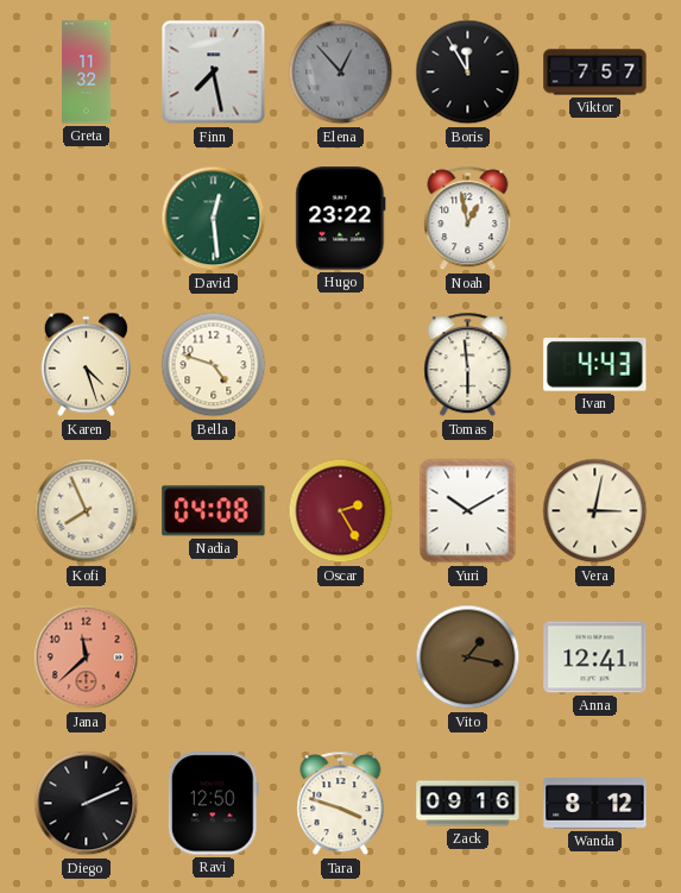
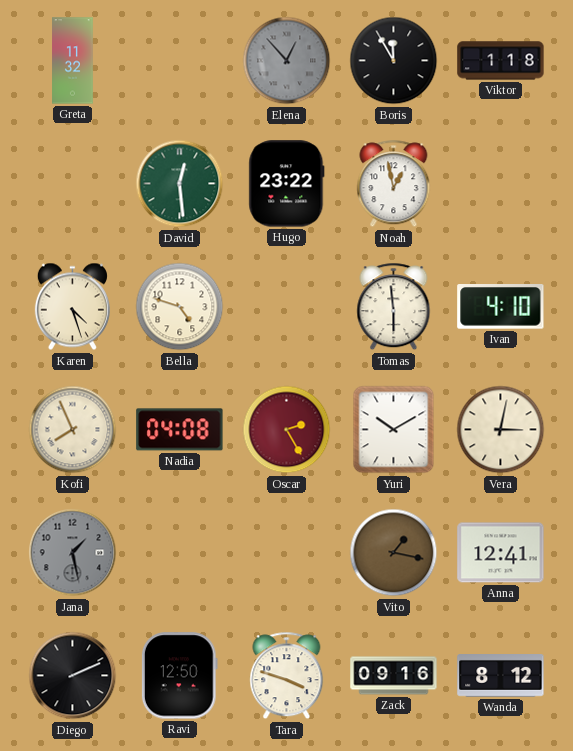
Finn: 7:28 -> none
Viktor: 7:57 -> 1:18
Ivan: 4:43 -> 4:10
Jana: 11:38 -> 1:28
Jana dial: salmon -> grey
